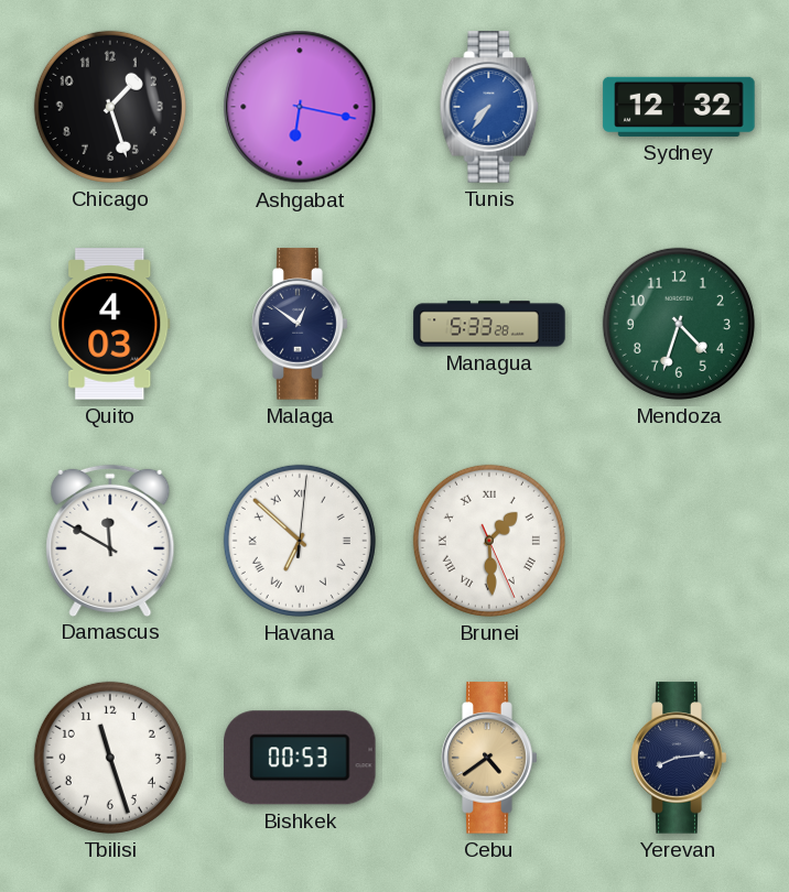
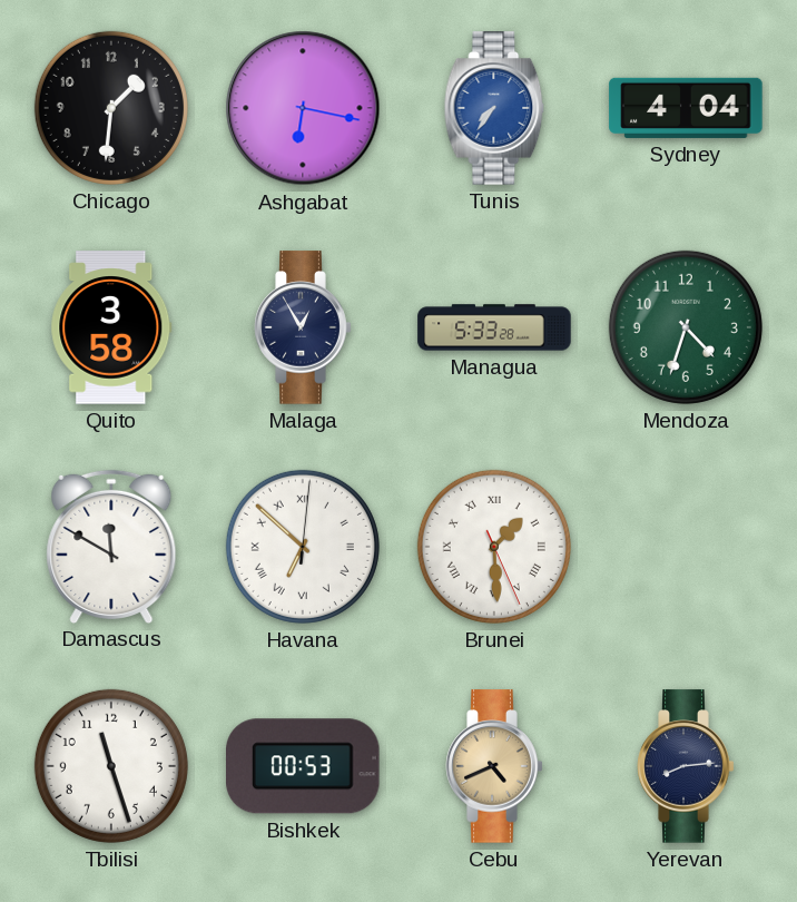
Chicago: 1:27 -> 1:31
Sydney: 12:32 -> 4:04
Quito: 4:03 -> 3:58
Malaga: 12:51 -> 12:55
Cebu: 4:39 -> 4:41
